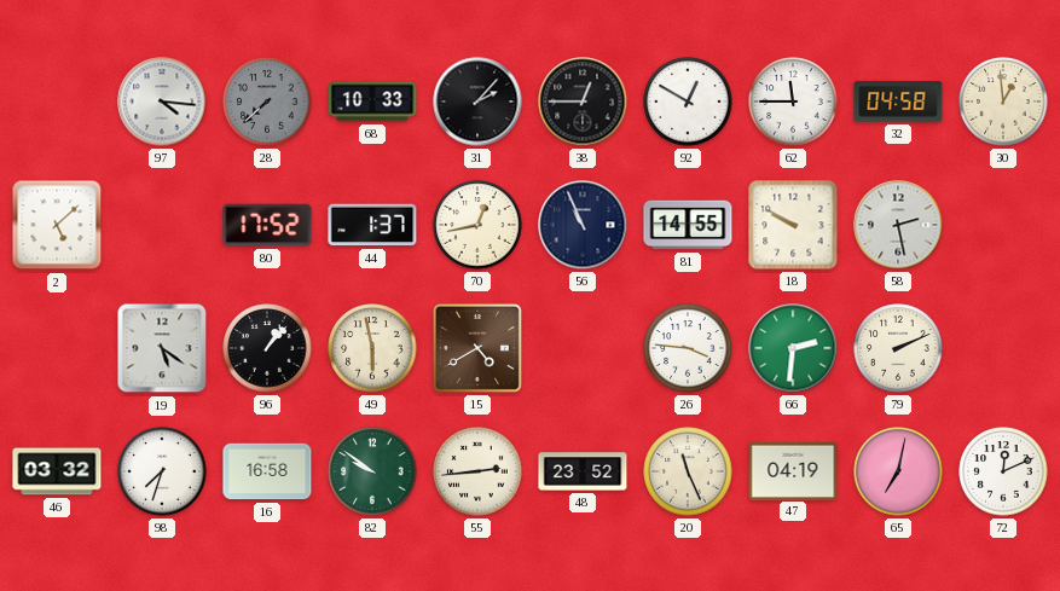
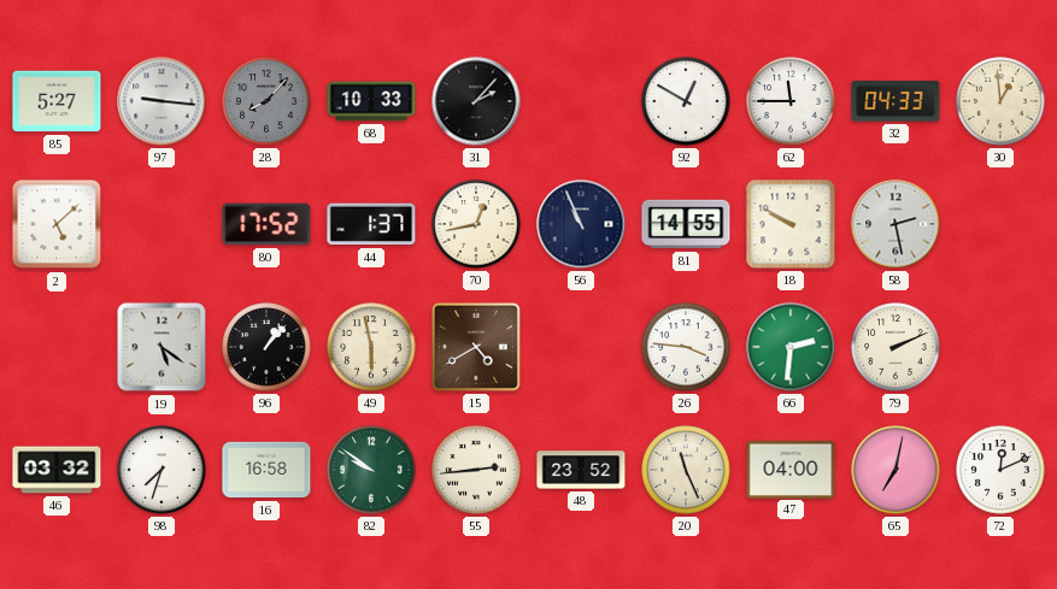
85: none -> 5:27
97: 4:16 -> 9:16
28: 7:38 -> 8:07
38: 12:45 -> none
32: 04:58 -> 04:33
47: 04:19 -> 04:00
